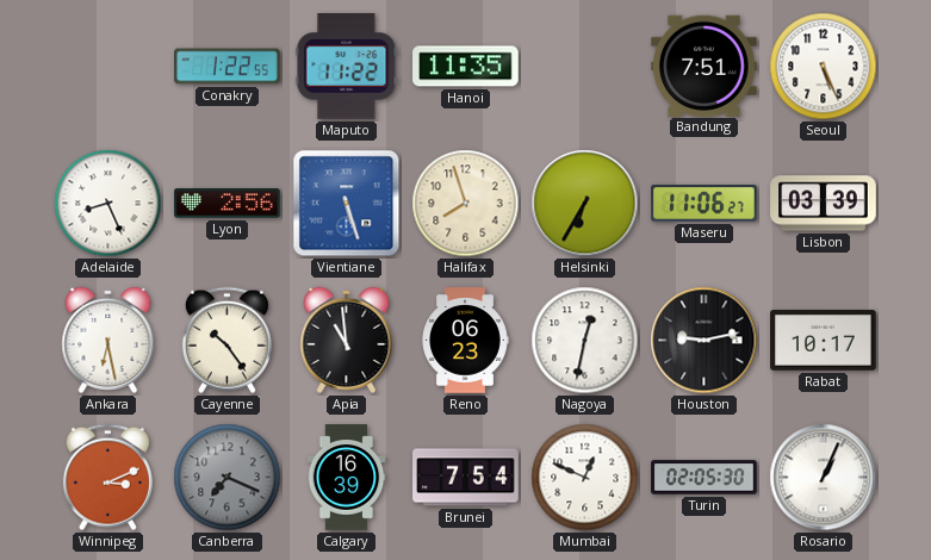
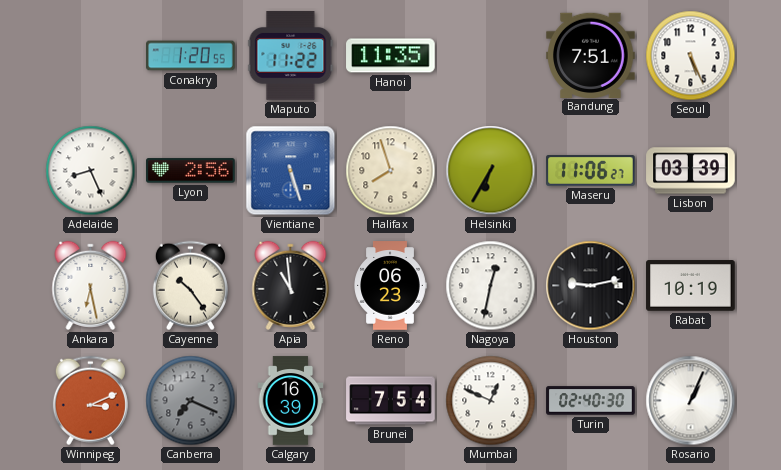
Conakry: 1:22 -> 1:20
Rabat: 10:17 -> 10:19
Turin: 02:05 -> 02:40
